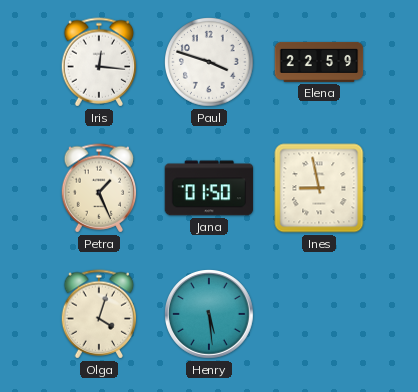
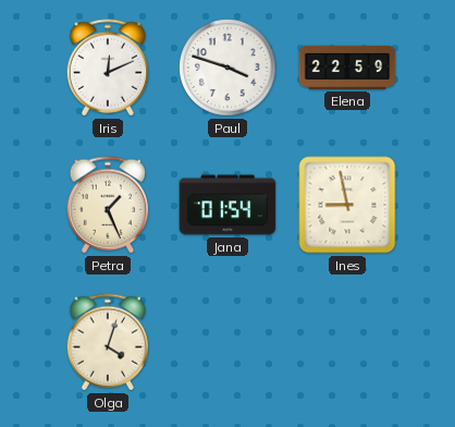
Iris: 12:16 -> 12:11
Jana: 01:50 -> 01:54
Henry: 5:29 -> none
